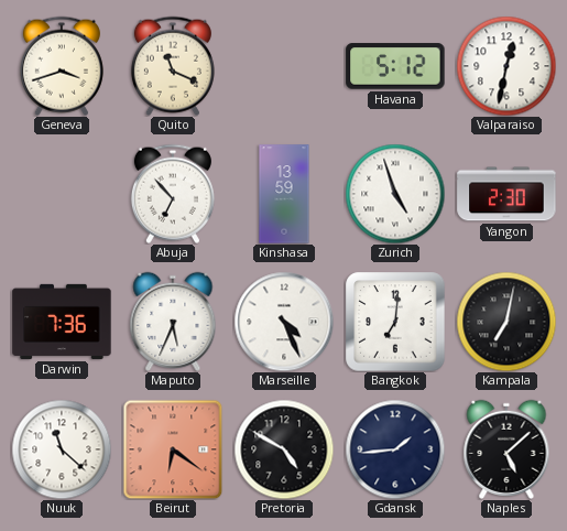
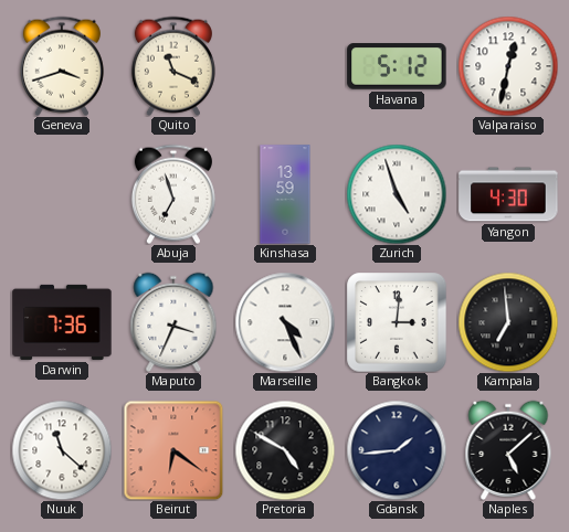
Abuja: 6:53 -> 6:57
Yangon: 2:30 -> 4:30
Maputo: 5:34 -> 3:34
Bangkok: 7:01 -> 3:01
Kampala: 7:02 -> 6:59
